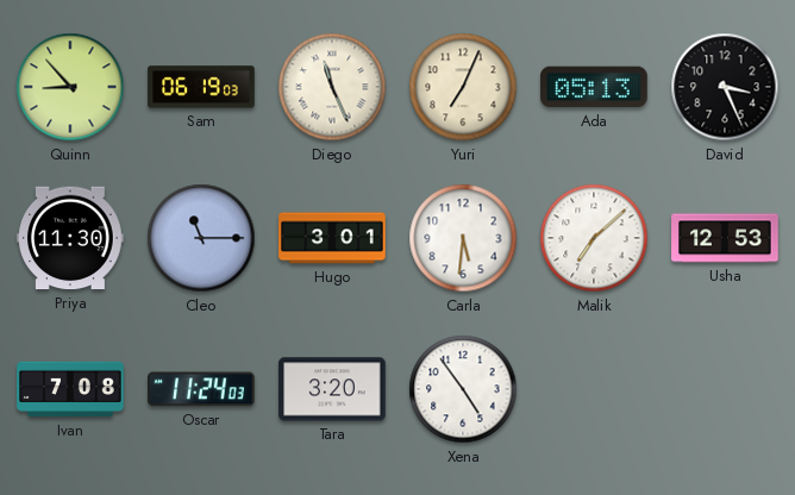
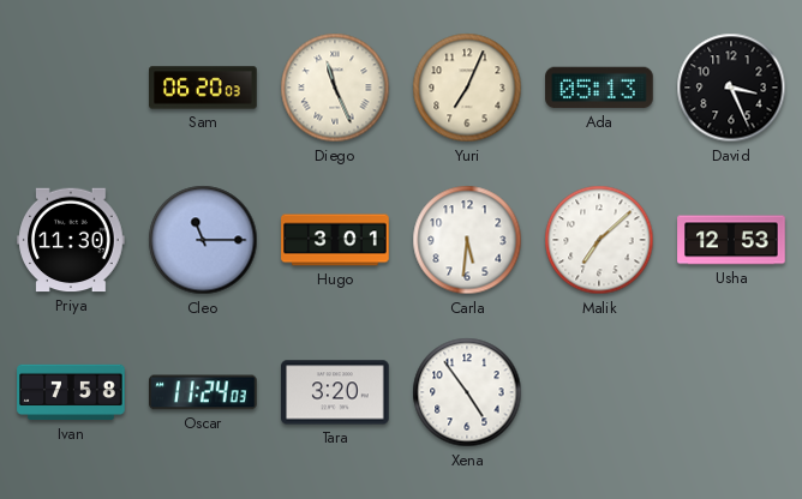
Quinn: 8:53 -> none
Sam: 06:19 -> 06:20
Ivan: 7:08 -> 7:58
